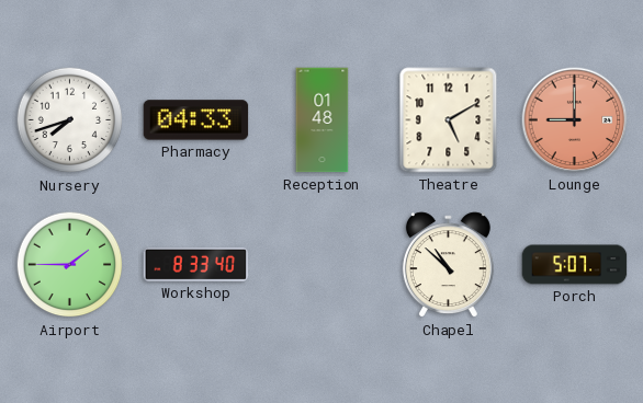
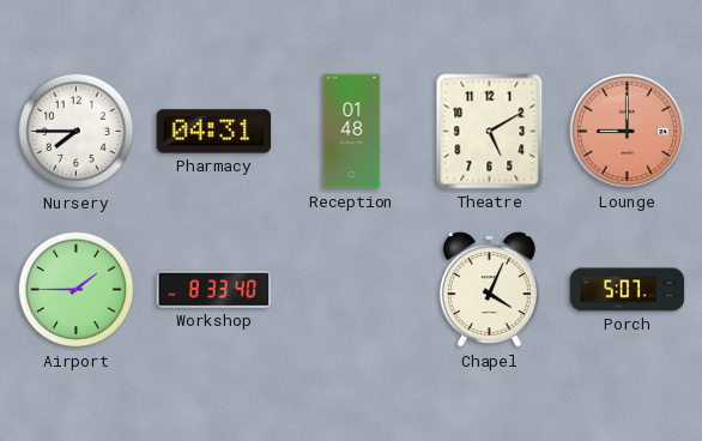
Nursery: 7:42 -> 7:45
Pharmacy: 04:33 -> 04:31
Chapel: 10:52 -> 4:04
